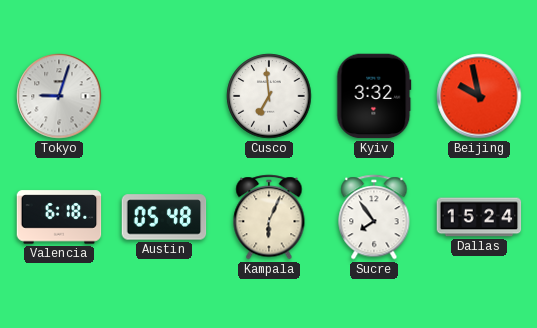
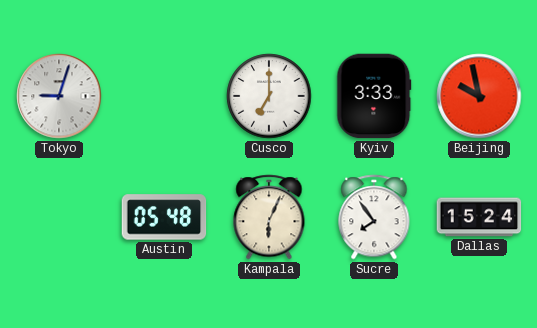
Cusco: 6:59 -> 7:00
Kyiv: 3:32 -> 3:33
Valencia: 6:18 -> none
